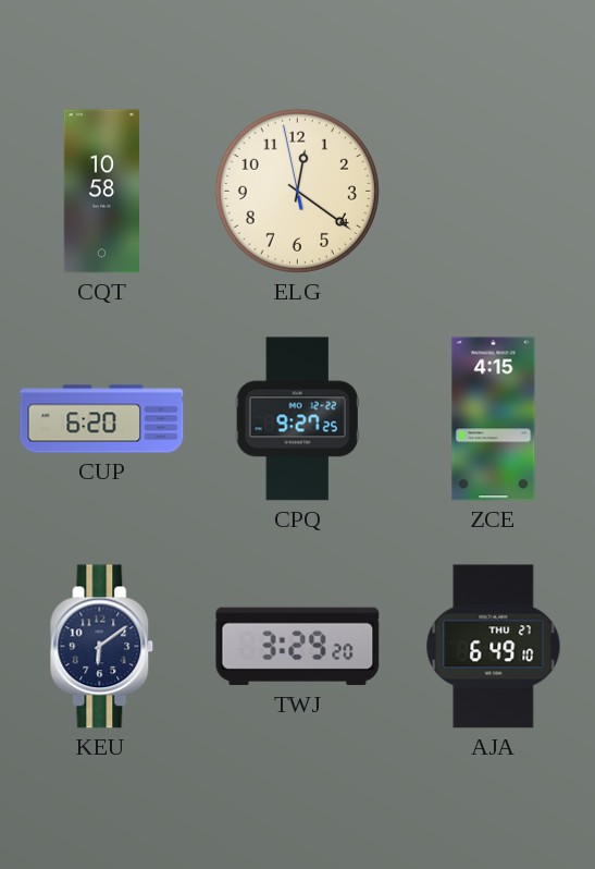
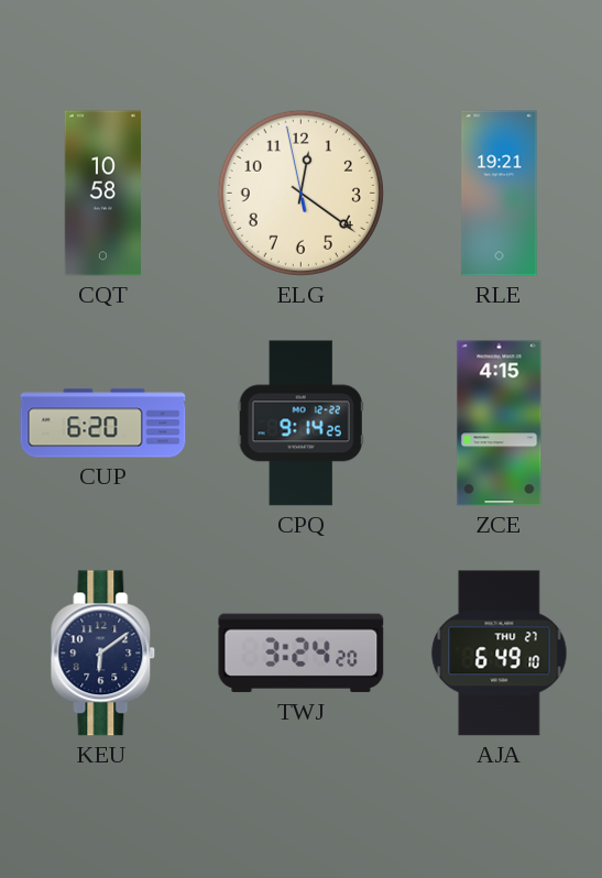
RLE: none -> 19:21
CPQ: 9:27 -> 9:14
TWJ: 3:29 -> 3:24
